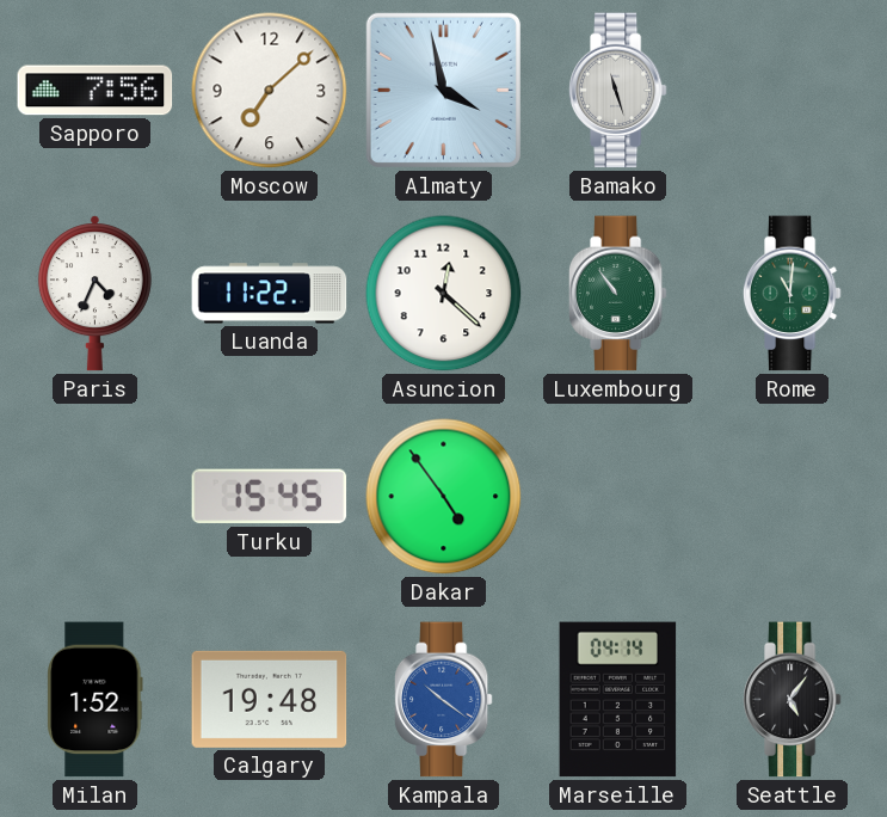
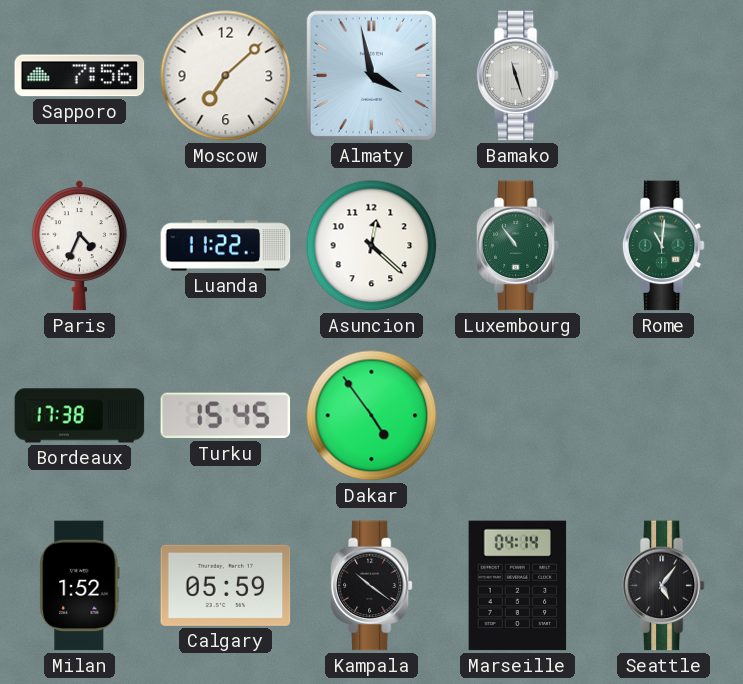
Bordeaux: none -> 17:38
Calgary: 19:48 -> 05:59
Kampala dial: blue -> black
